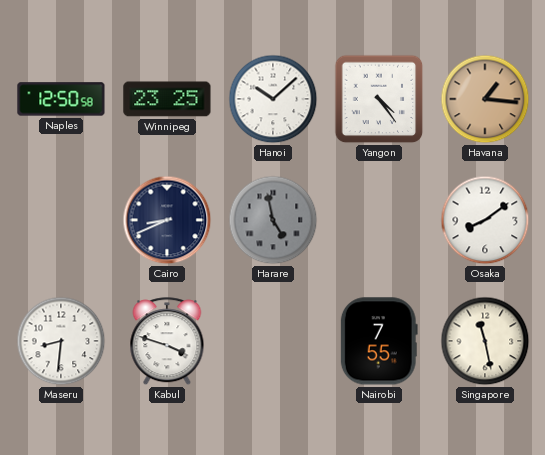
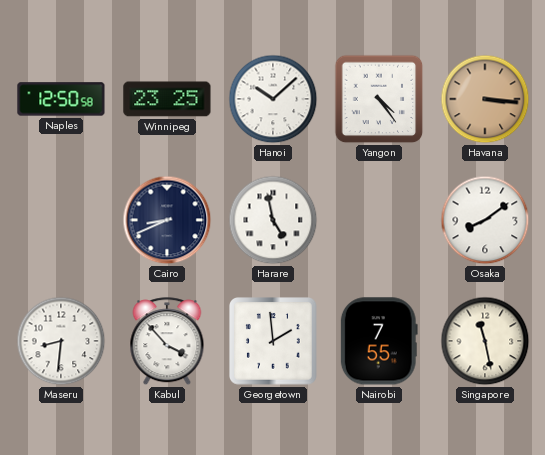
Havana: 1:16 -> 3:16
Harare dial: grey -> white
Kabul: 3:48 -> 3:53
Georgetown: none -> 1:59
